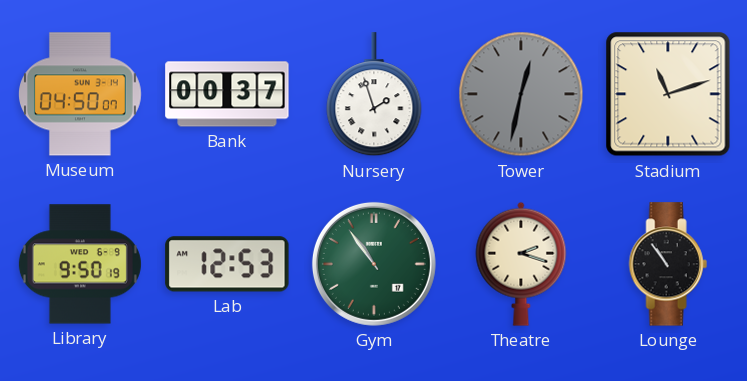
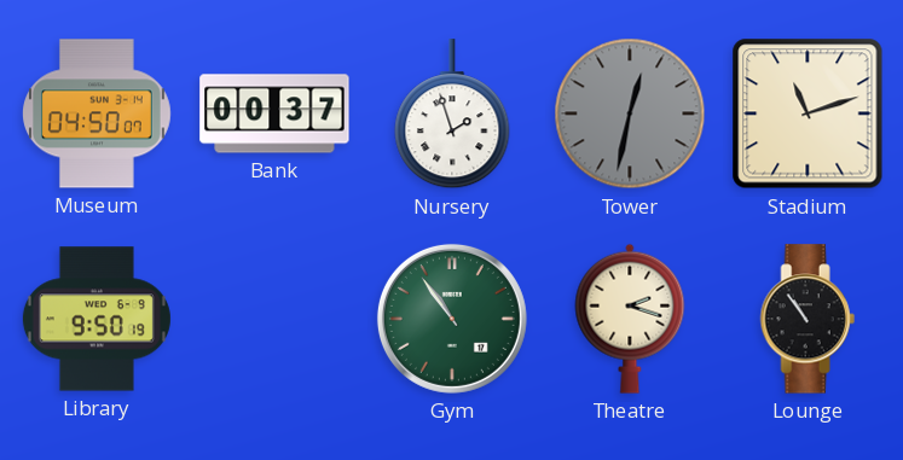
Lab: 12:53 -> none
